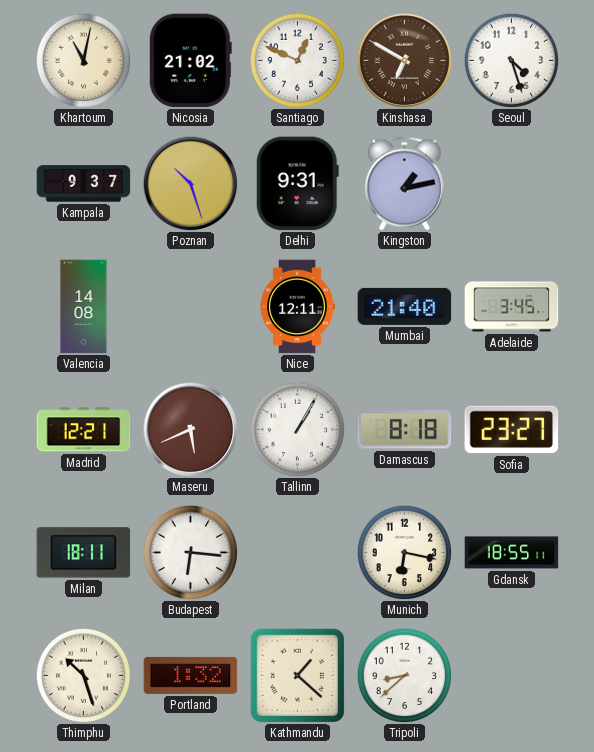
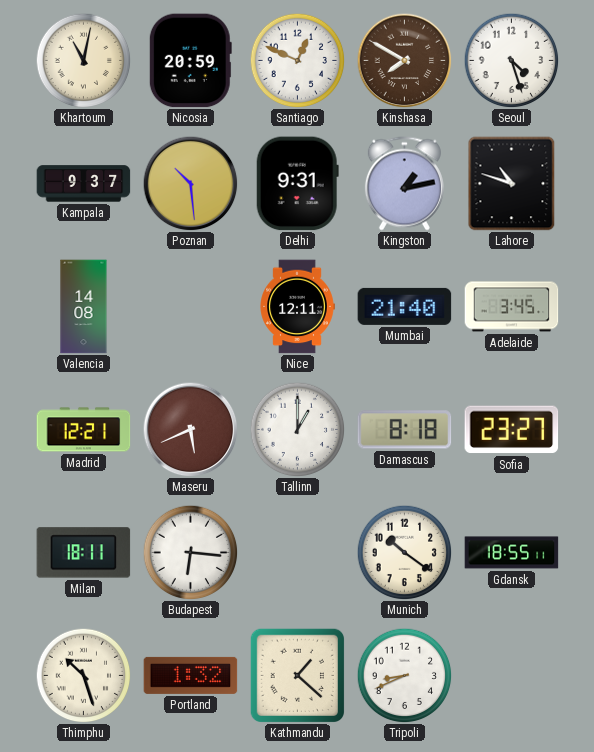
Nicosia: 21:02 -> 20:59
Kinshasa: 6:50 -> 7:50
Poznan: 10:27 -> 10:29
Lahore: none -> 10:48
Tallinn: 1:05 -> 1:00
Munich: 6:17 -> 10:21
Tripoli: 8:38 -> 8:41
